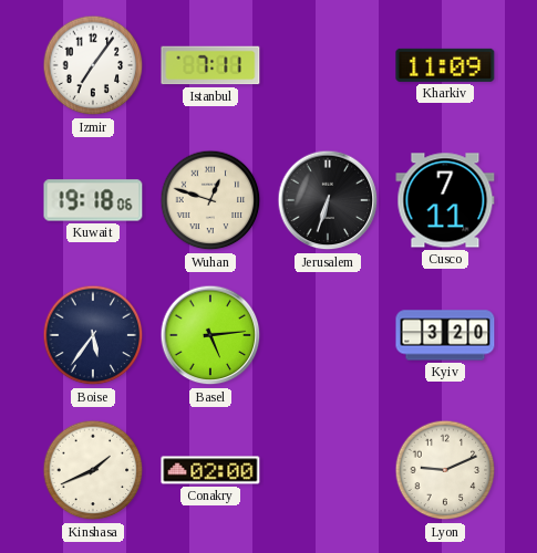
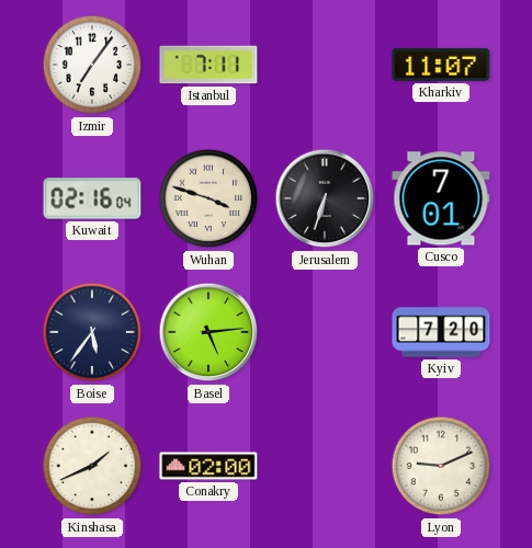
Kharkiv: 11:09 -> 11:07
Kuwait: 19:18 -> 02:16
Wuhan: 12:48 -> 3:48
Cusco: 7:11 -> 7:01
Kyiv: 3:20 -> 7:20
